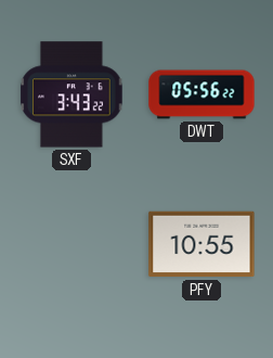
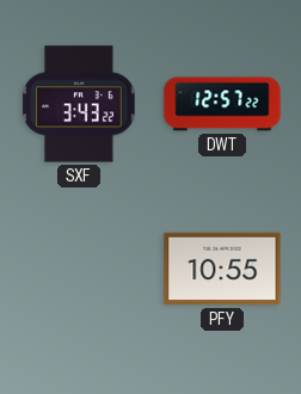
DWT: 05:56 -> 12:57
